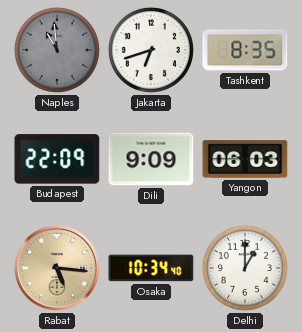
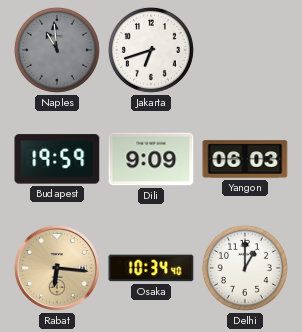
Tashkent: 8:35 -> none
Budapest: 22:09 -> 19:59
Rabat: 5:16 -> 6:16
